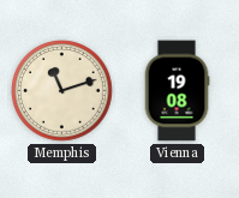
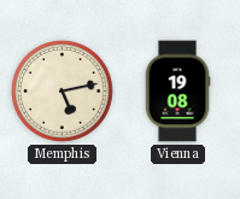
Memphis: 11:12 -> 5:13
